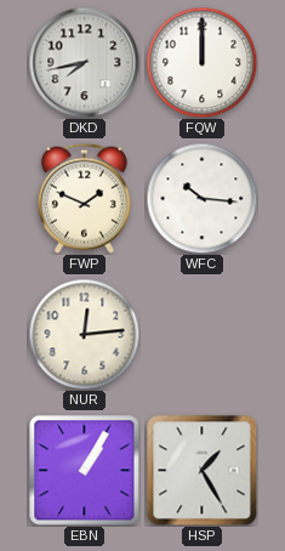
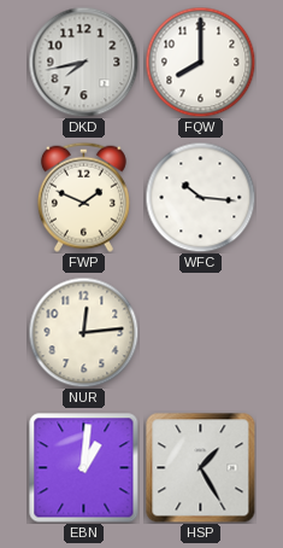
FQW: 12:00 -> 8:00
EBN: 1:05 -> 1:01
